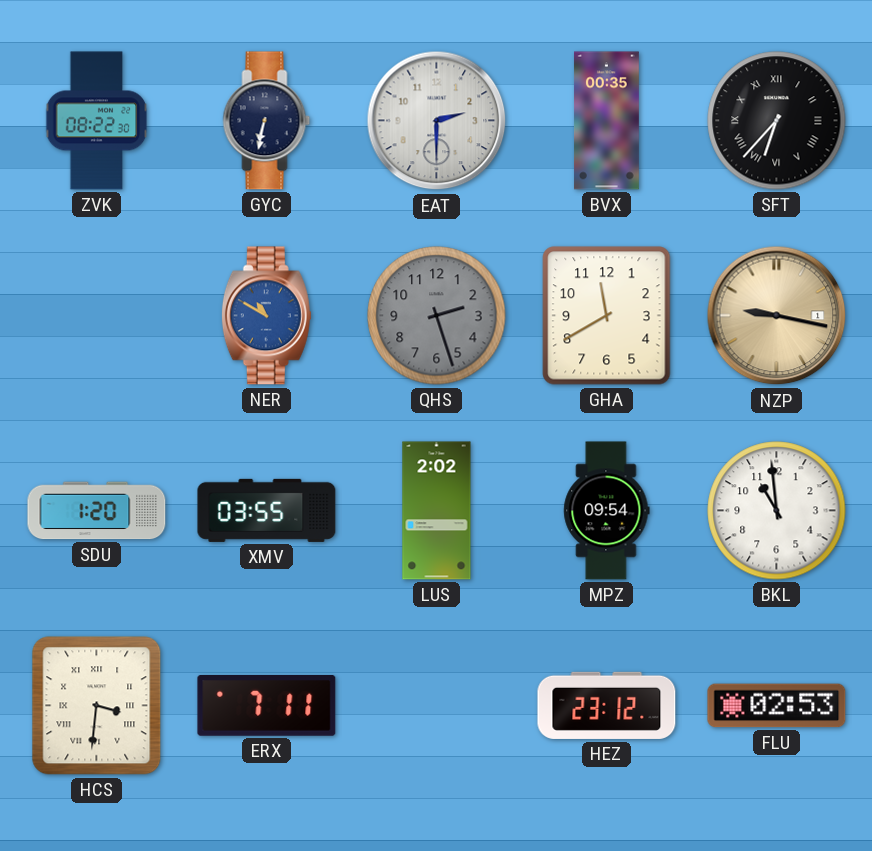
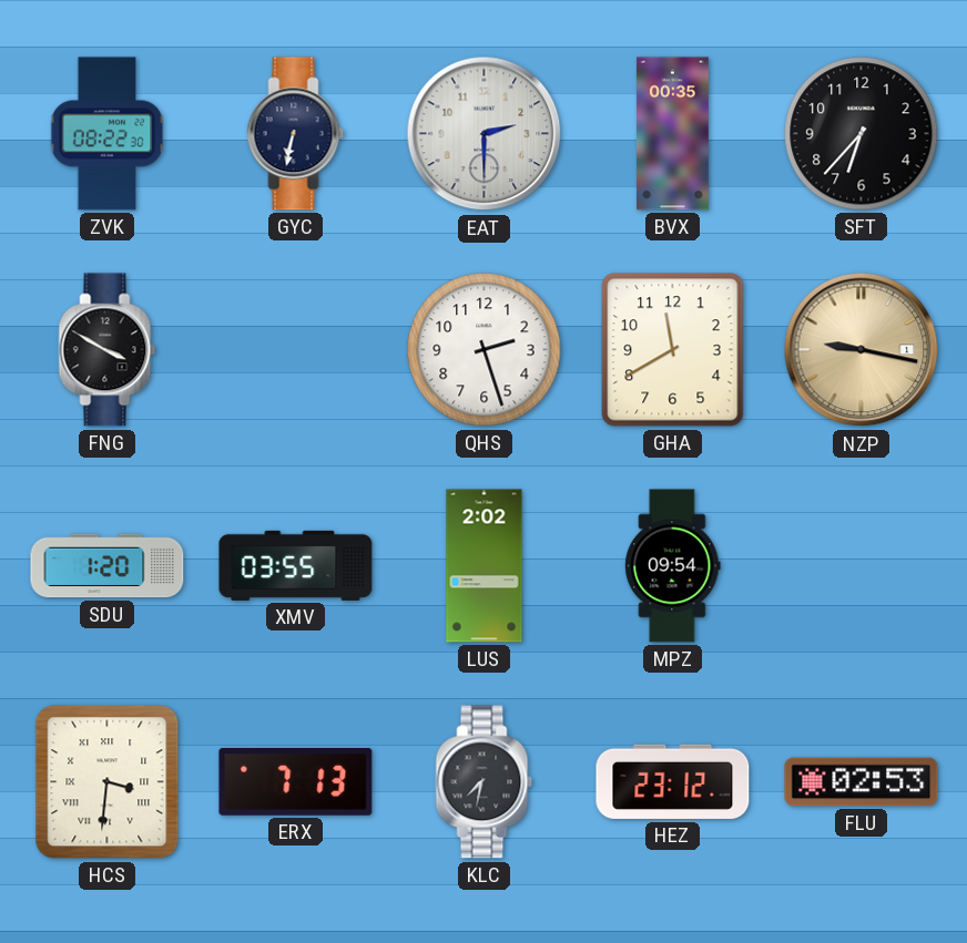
SFT numerals: Roman -> Arabic
FNG: none -> 3:50
NER: 10:50 -> none
QHS dial: grey -> white
BKL: 10:59 -> none
ERX: 7:11 -> 7:13
KLC: none -> 7:32
